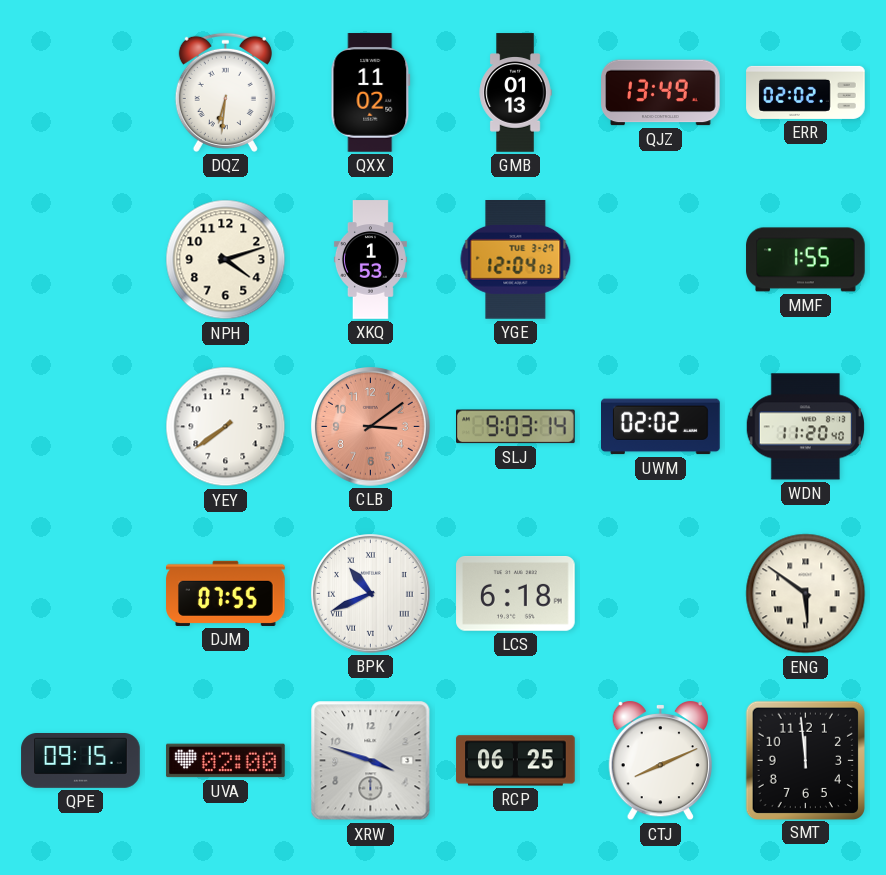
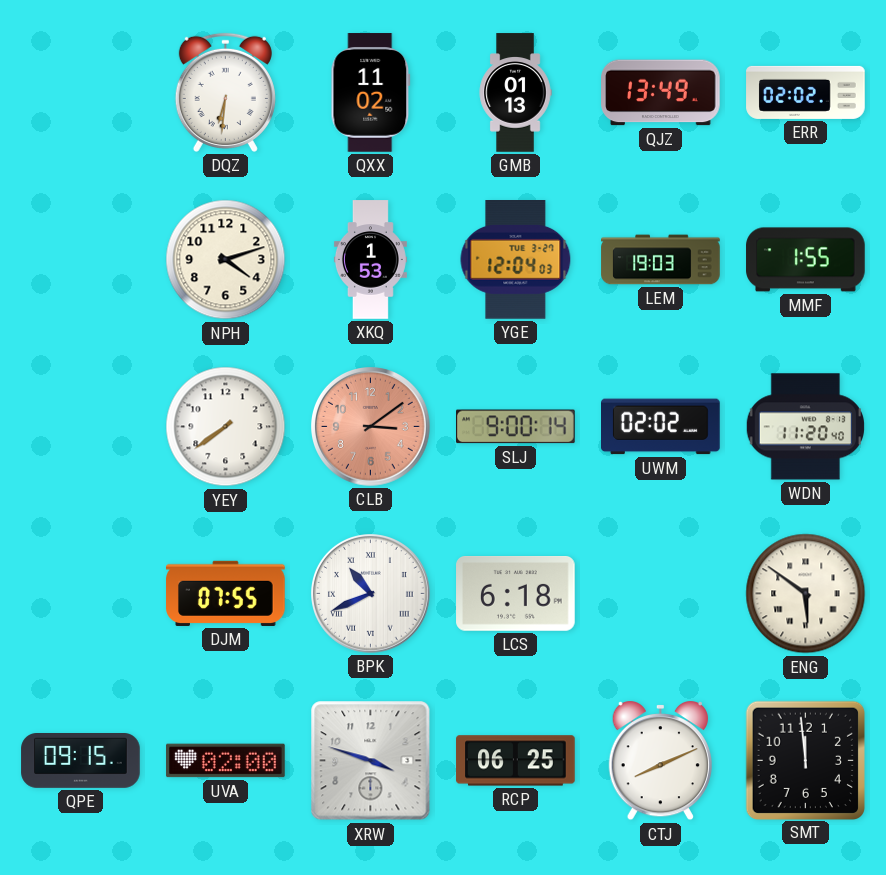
LEM: none -> 19:03
SLJ: 9:03 -> 9:00
